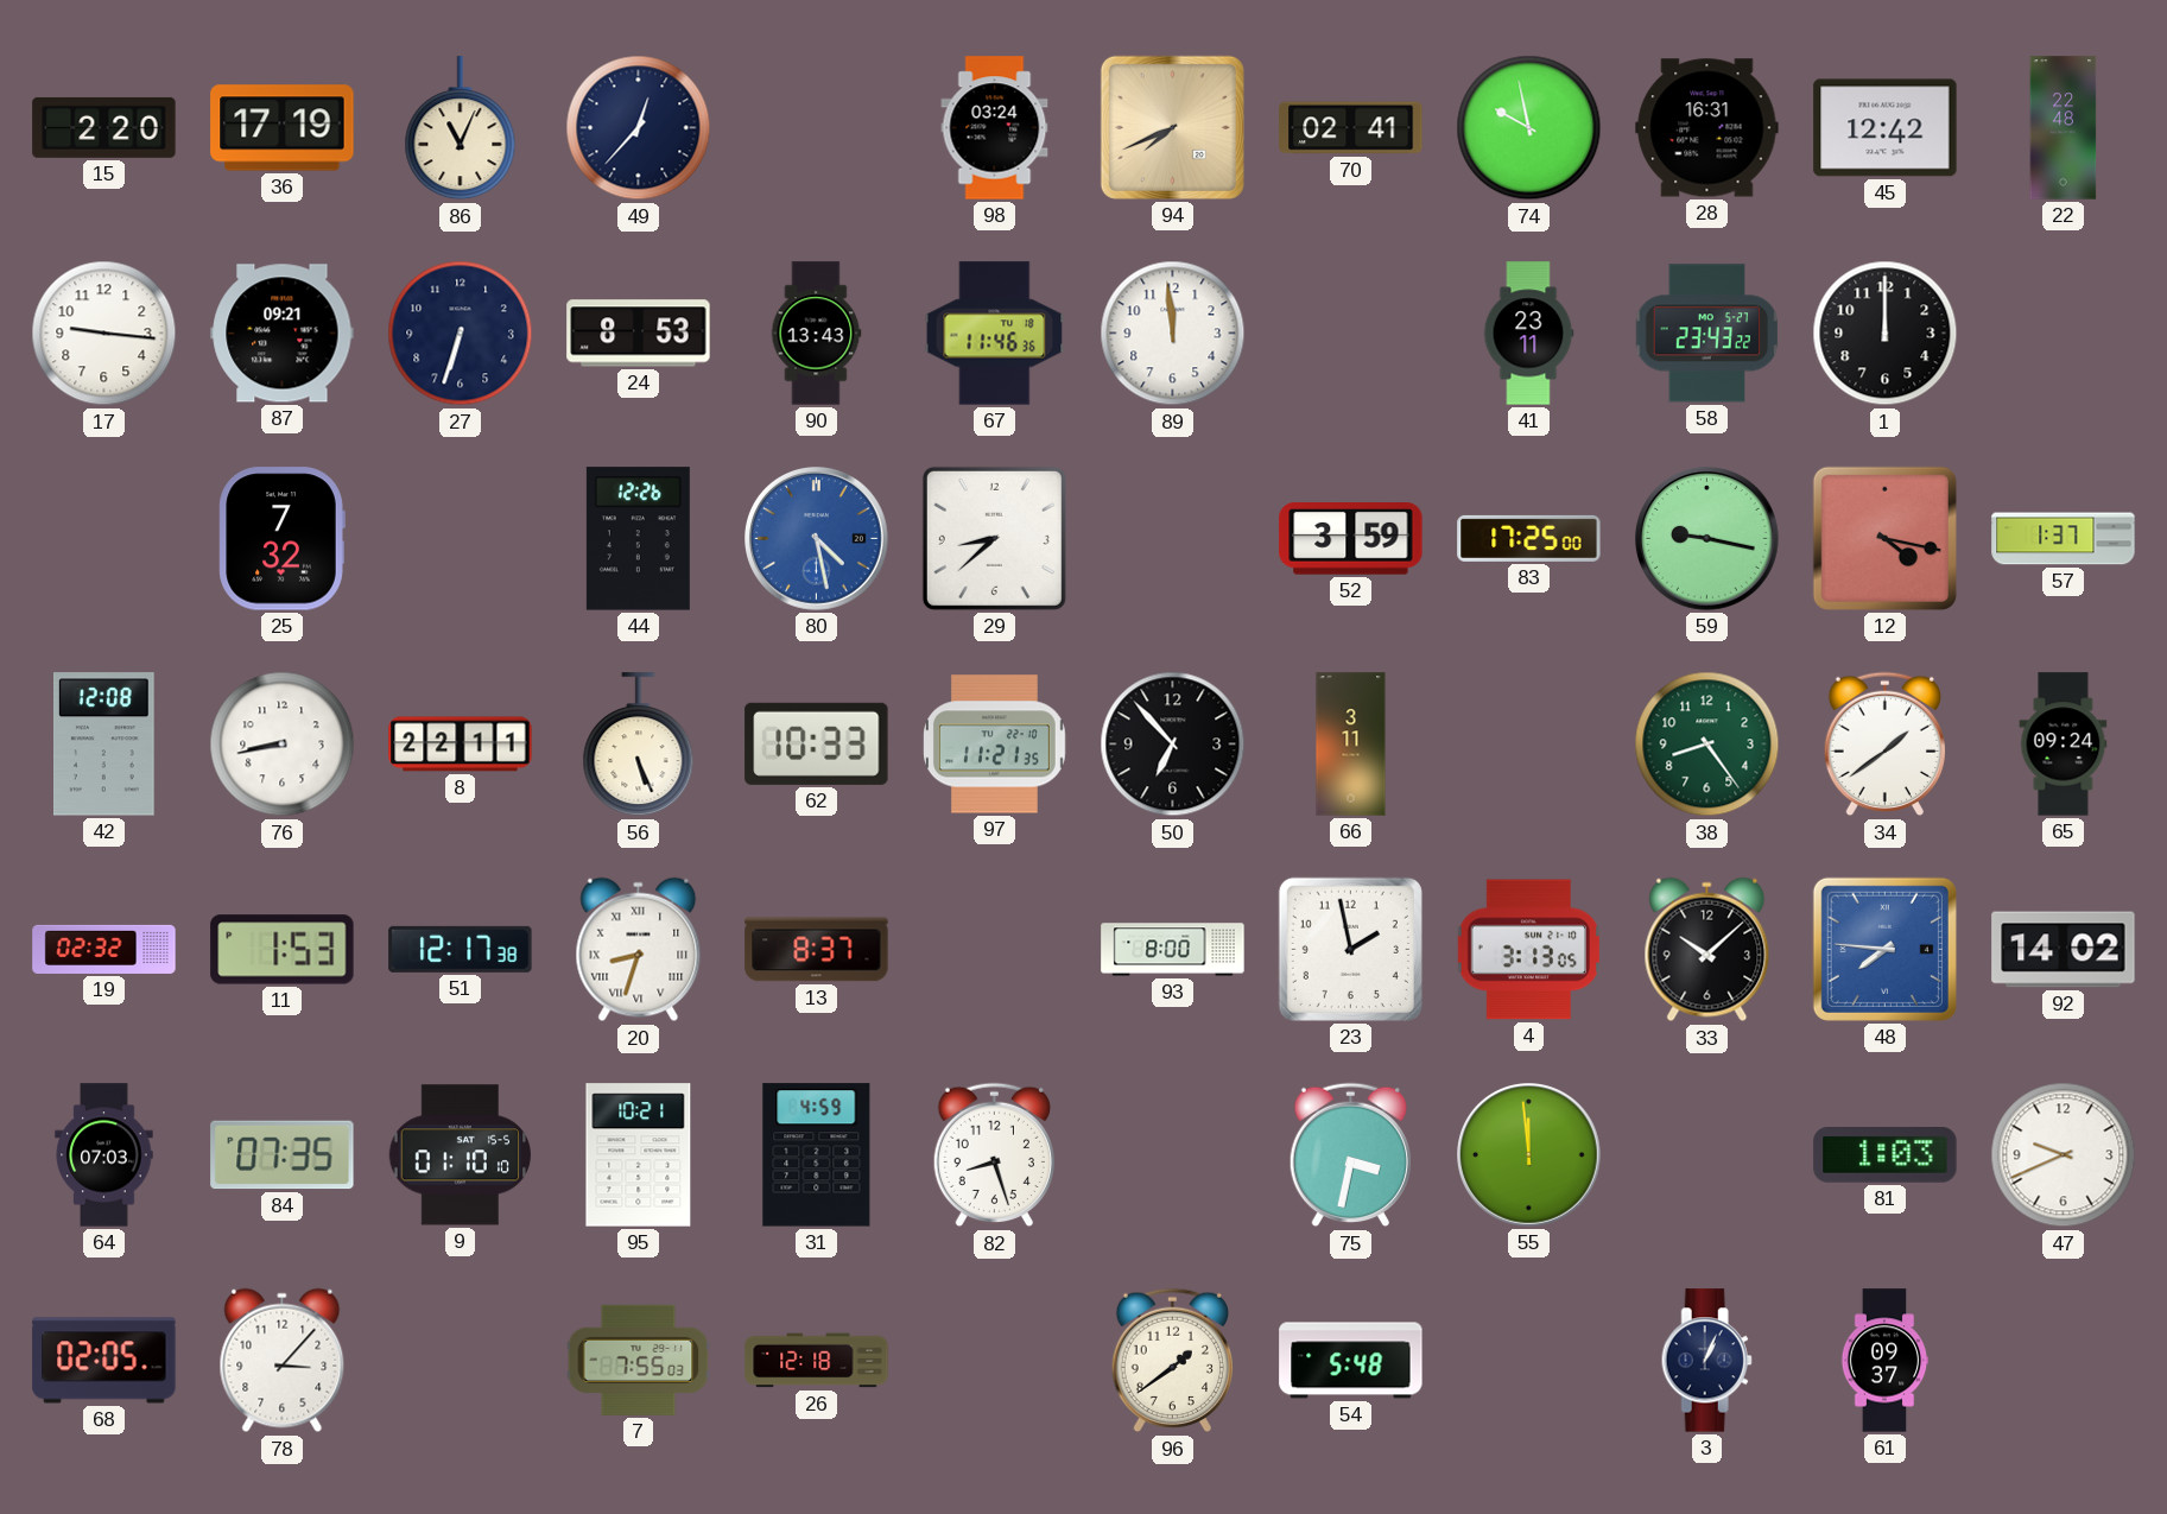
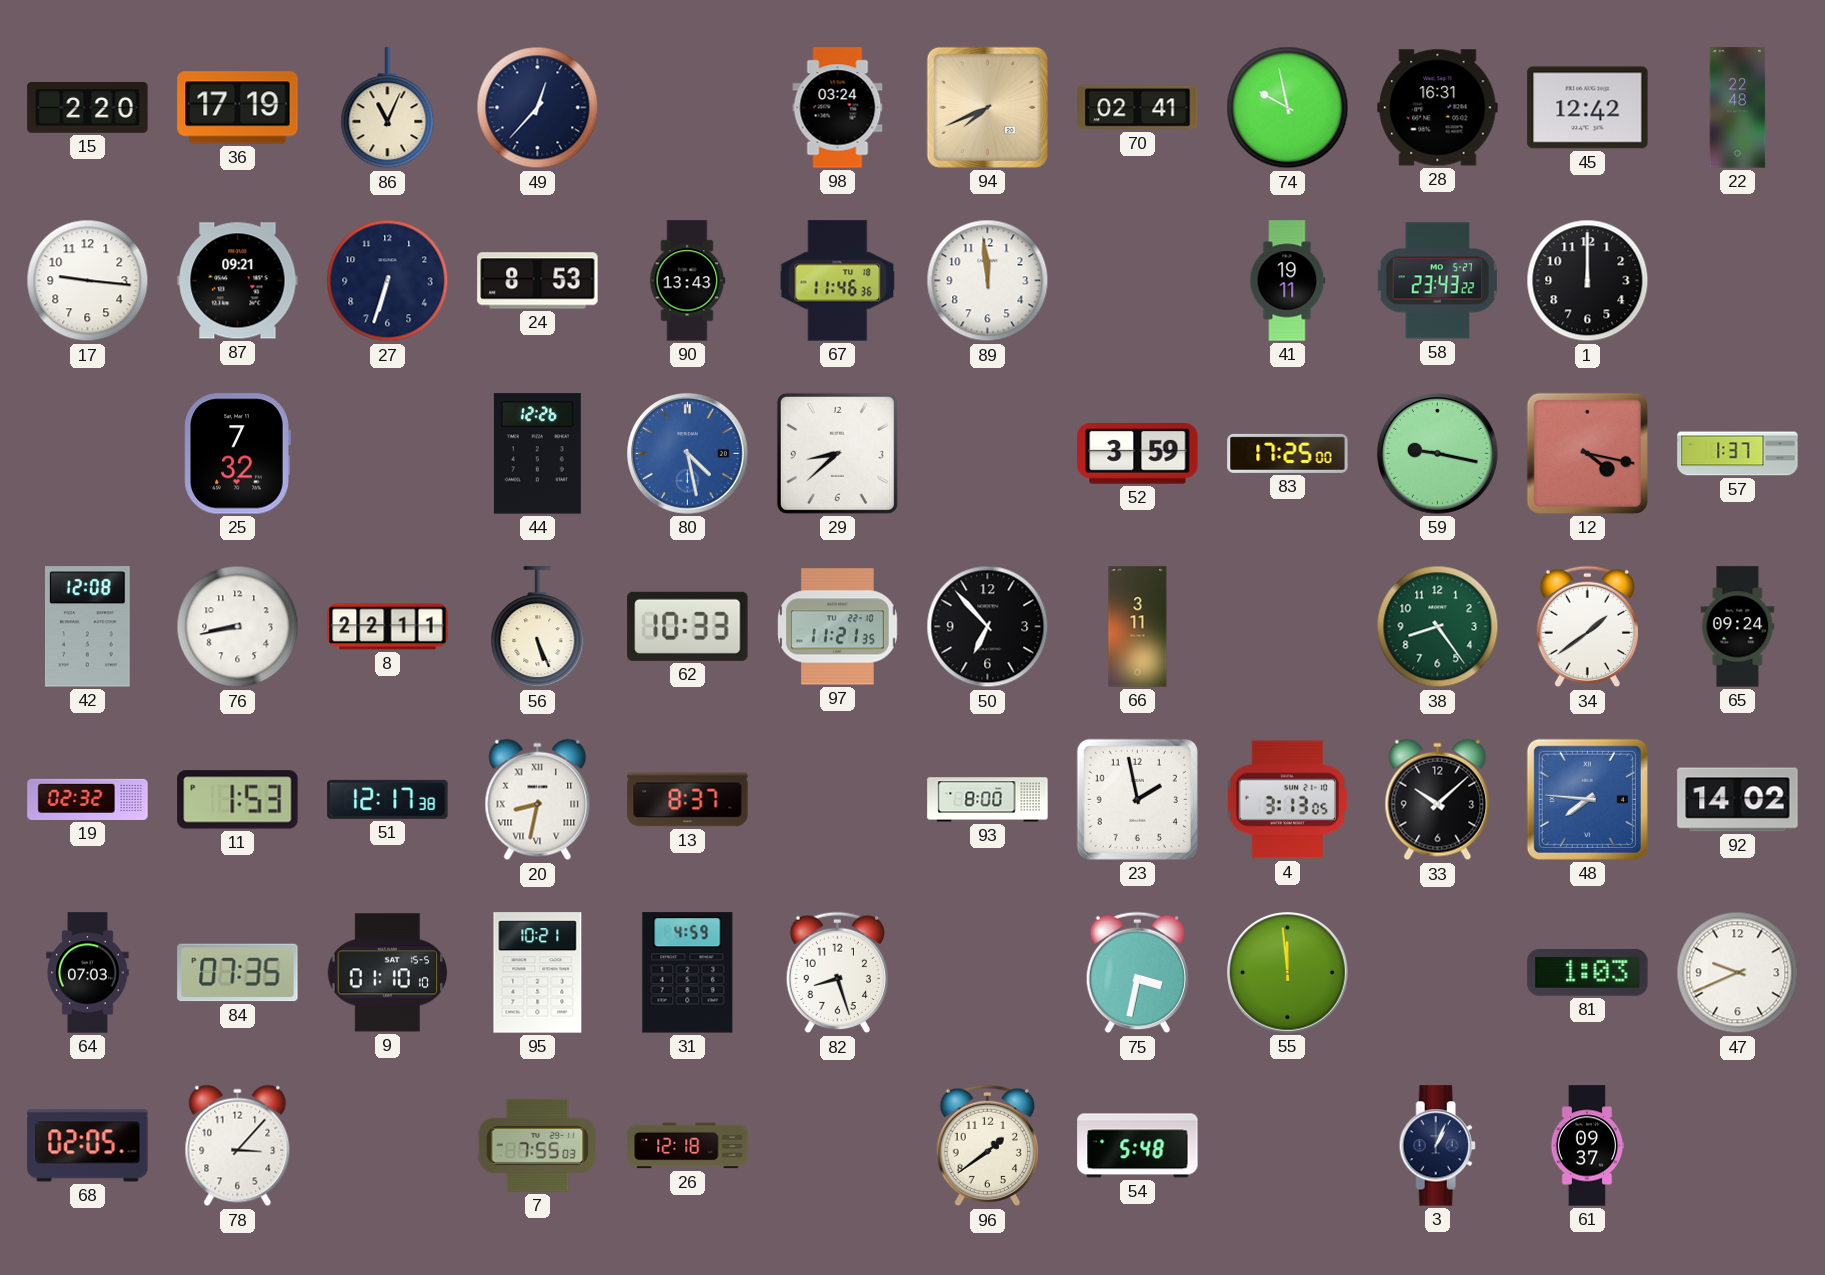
41: 23:11 -> 19:11
20: 8:33 -> 8:32
